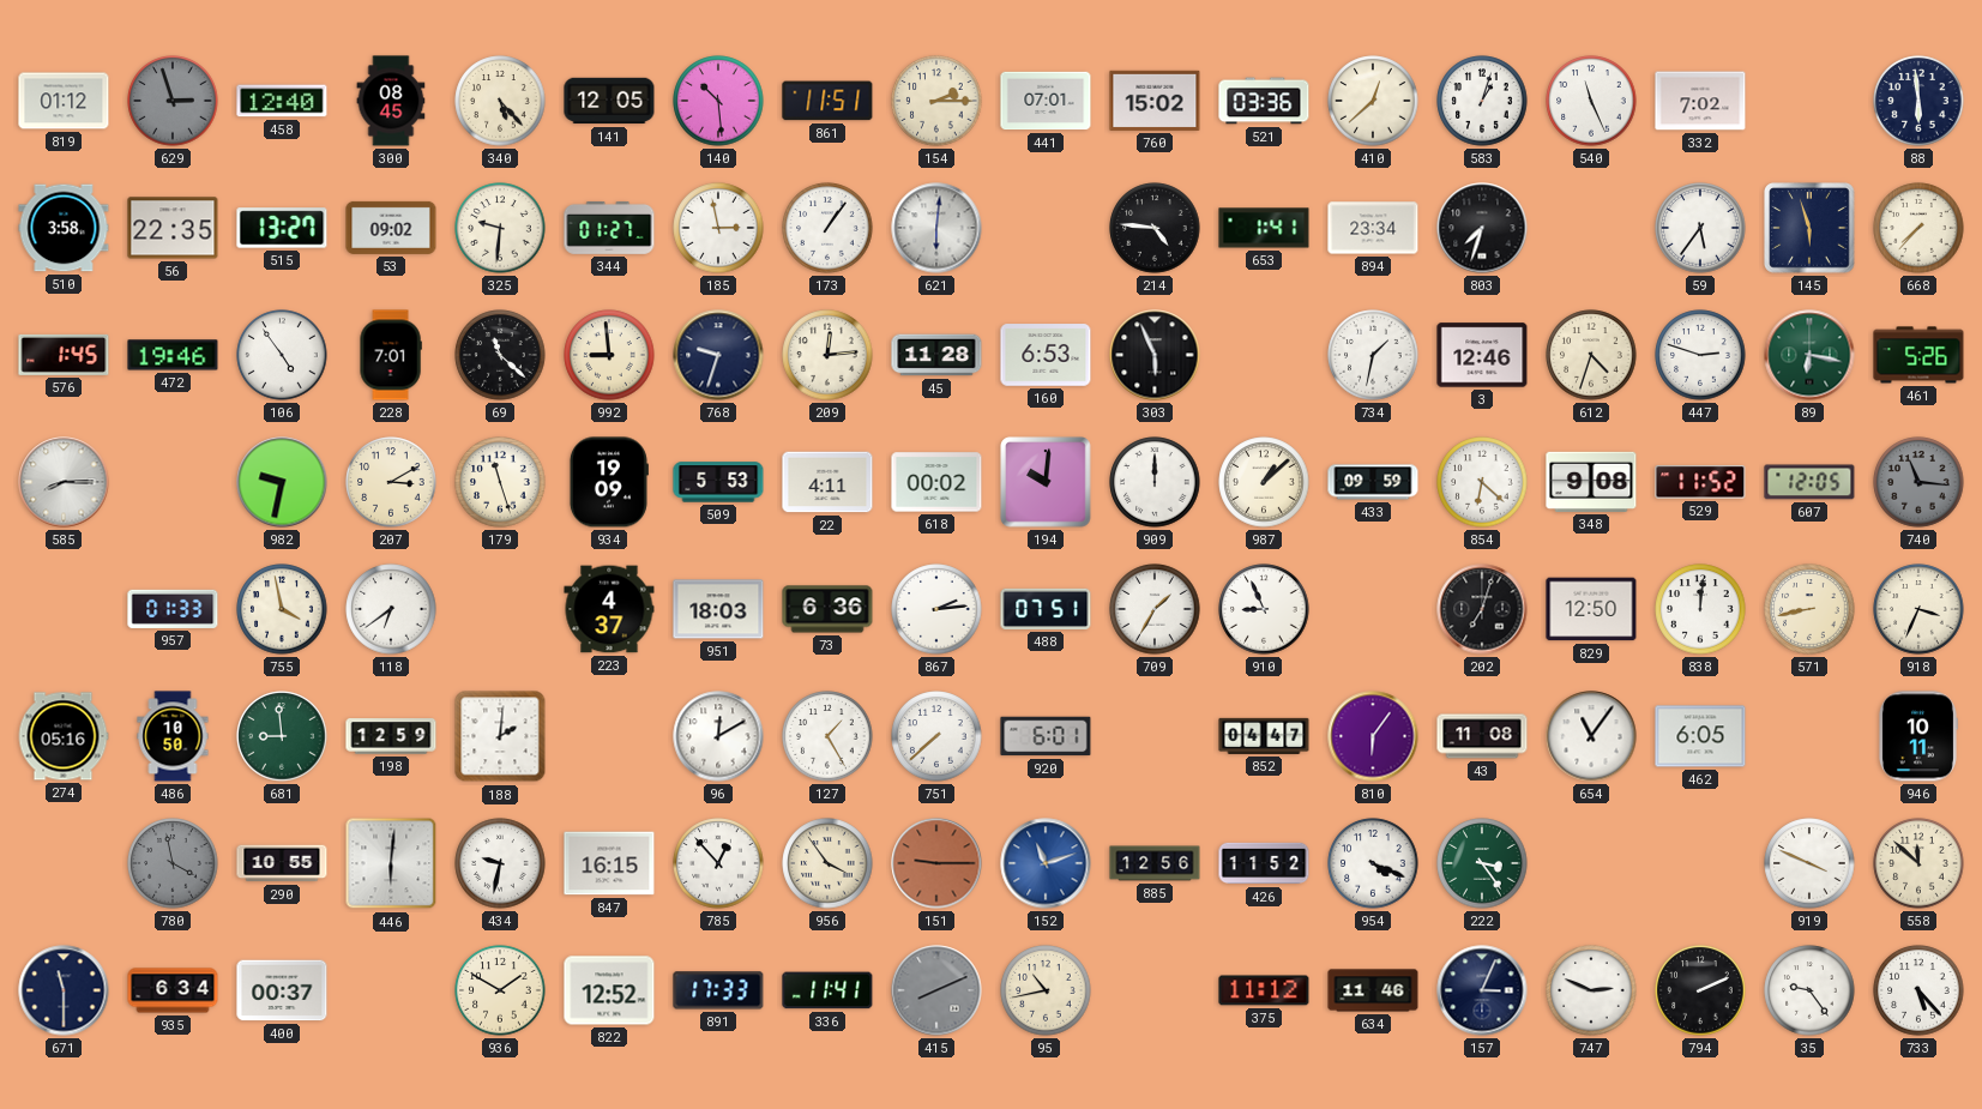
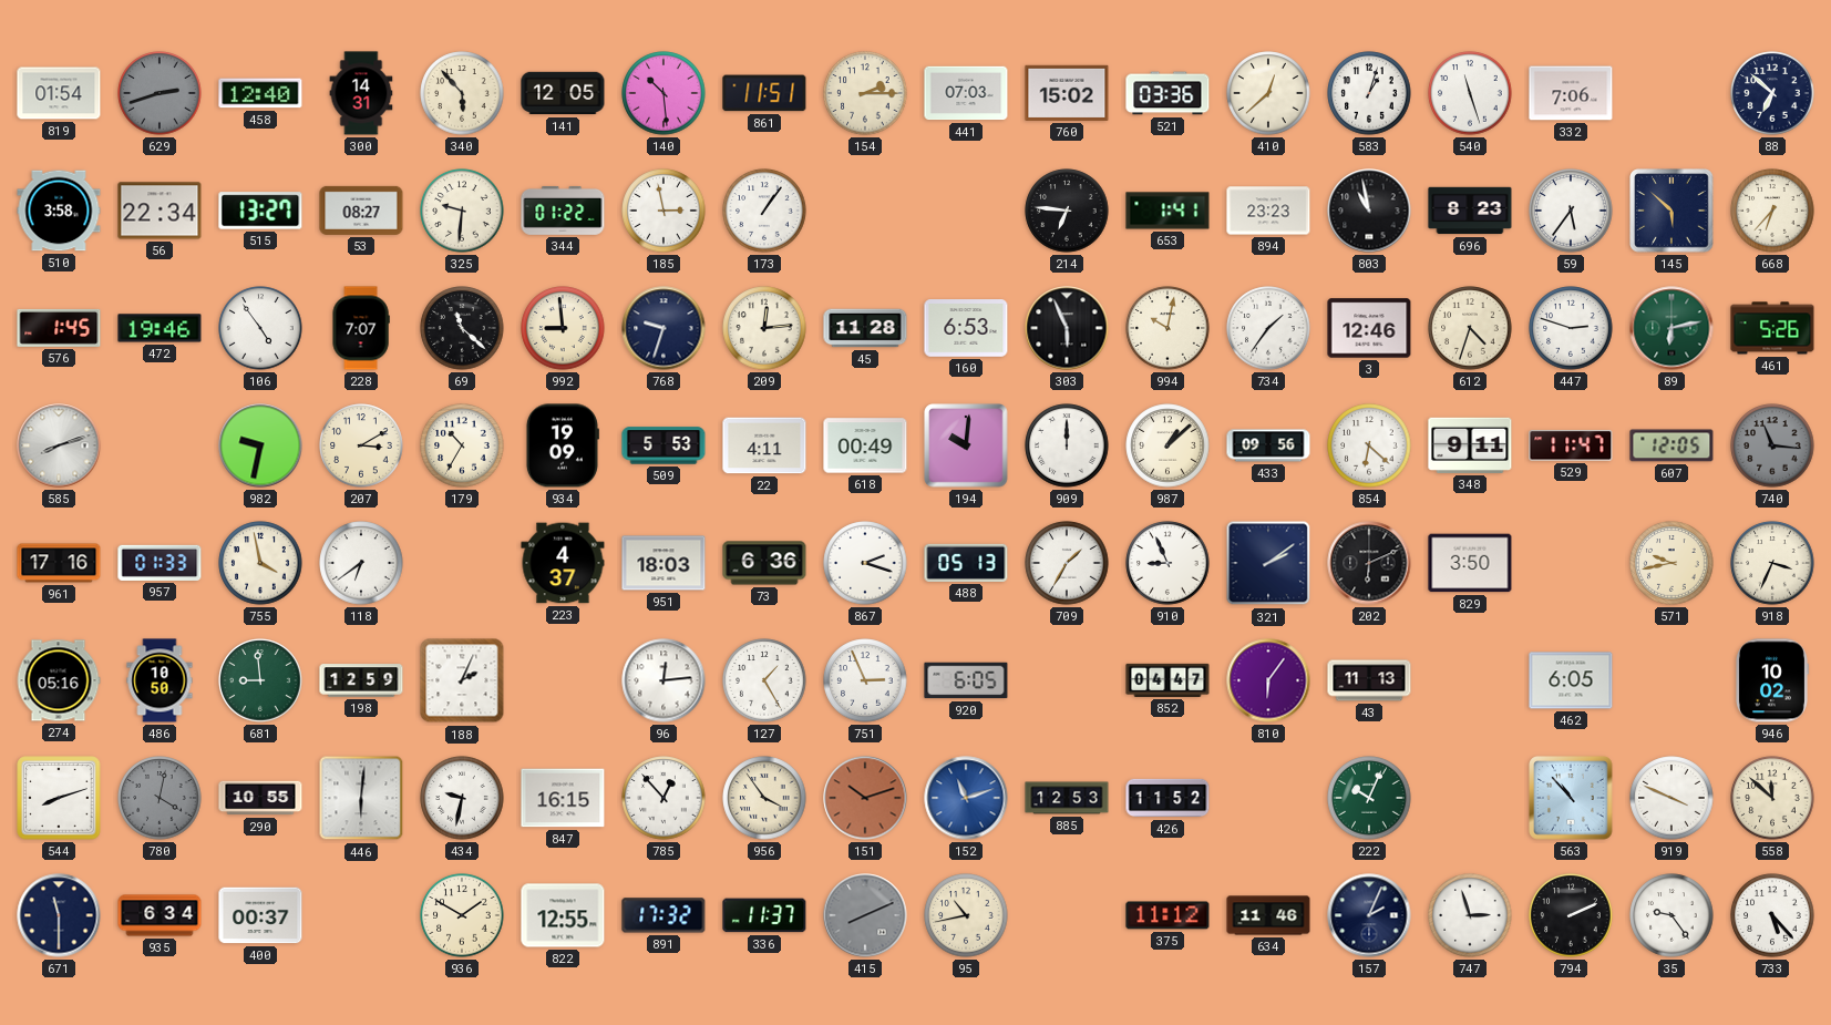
819: 01:12 -> 01:54
629: 2:57 -> 2:42
300: 08:45 -> 14:31
340: 5:23 -> 5:53
441: 07:01 -> 07:03
540: 11:26 -> 11:27
332: 7:02 -> 7:06
88: 5:59 -> 6:52
56: 22:35 -> 22:34
53: 09:02 -> 08:27
344: 01:27 -> 01:22
621: 6:01 -> none
214: 4:46 -> 6:46
894: 23:34 -> 23:23
803: 7:33 -> 10:58
696: none -> 8:23
145: 5:57 -> 5:52
668: 7:37 -> 6:37
228: 7:01 -> 7:07
994: none -> 10:02
734: 1:32 -> 1:36
89: 6:17 -> 6:13
585: 8:15 -> 8:12
179: 11:27 -> 10:35
618: 00:02 -> 00:49
433: 09:59 -> 09:56
348: 9:08 -> 9:11
529: 11:52 -> 11:47
961: none -> 17:16
867: 2:14 -> 2:18
488: 07:51 -> 05:13
321: none -> 2:09
202: 7:03 -> 6:11
829: 12:50 -> 3:50
838: 12:01 -> none
571: 8:43 -> 9:43
188: 2:01 -> 2:04
96: 12:10 -> 12:14
751: 7:38 -> 2:56
920: 6:01 -> 6:05
43: 11:08 -> 11:13
654: 11:06 -> none
946: 10:11 -> 10:02
544: none -> 8:12
780: 3:58 -> 4:02
151: 9:15 -> 10:12
885: 12:56 -> 12:53
954: 4:19 -> none
222: 3:24 -> 10:04
563: none -> 10:53
822: 12:52 -> 12:55
891: 17:33 -> 17:32
336: 11:41 -> 11:37
157: 3:04 -> 2:04
747: 2:49 -> 2:57
